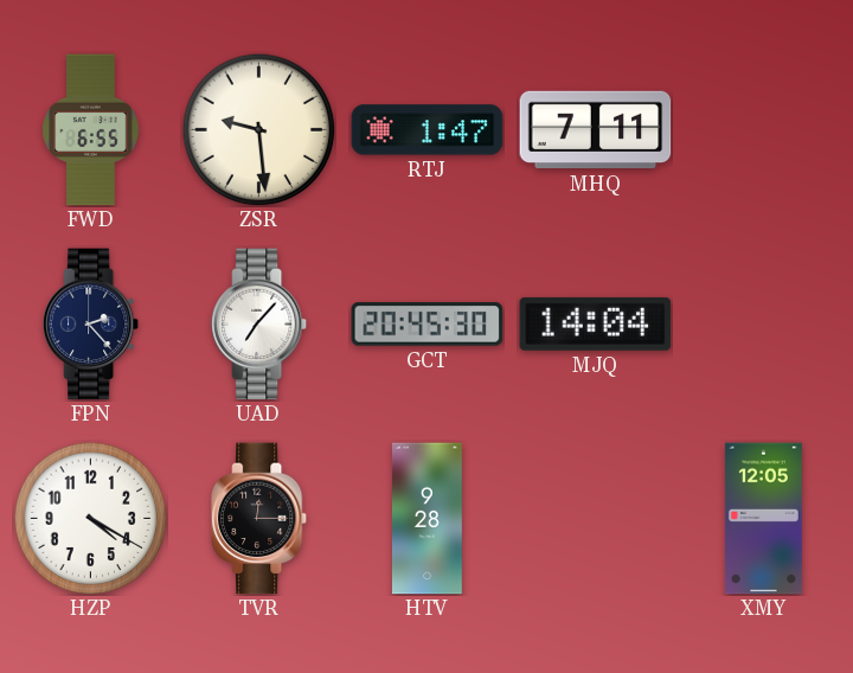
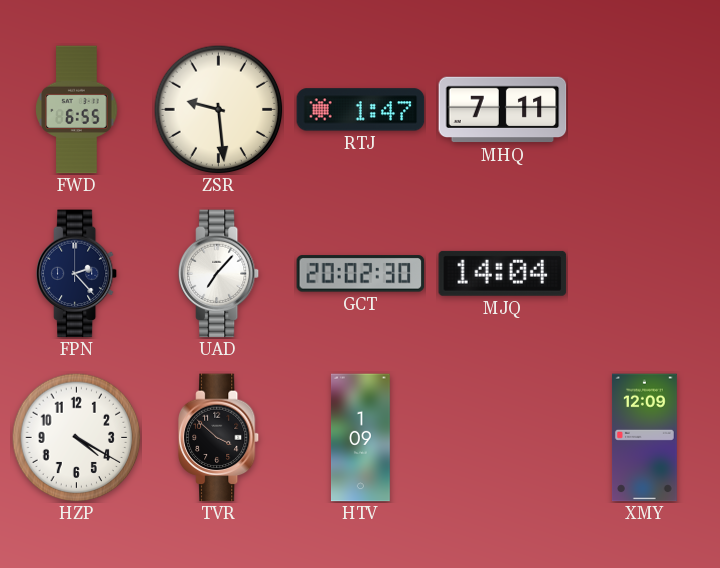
GCT: 20:45 -> 20:02
TVR: 12:15 -> 3:52
HTV: 9:28 -> 1:09
XMY: 12:05 -> 12:09
